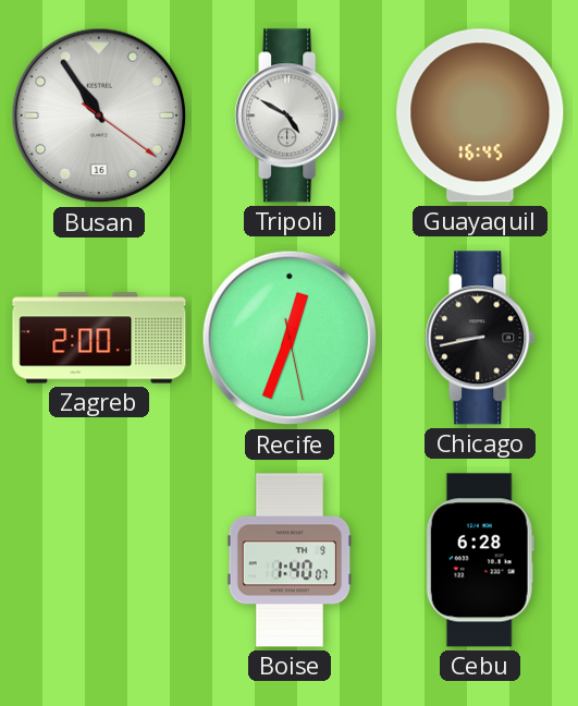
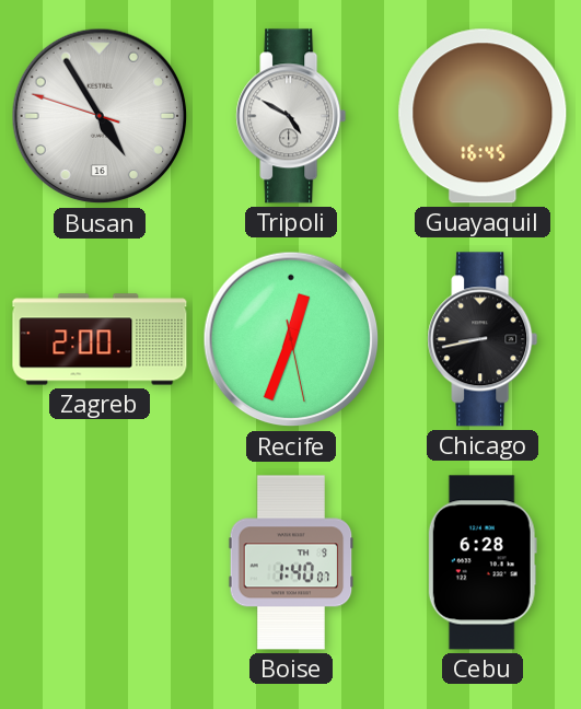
Busan: 10:54 -> 4:54
